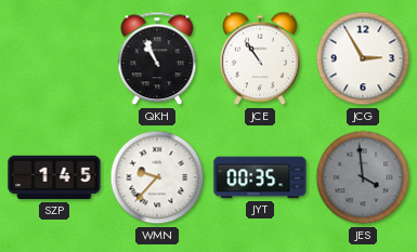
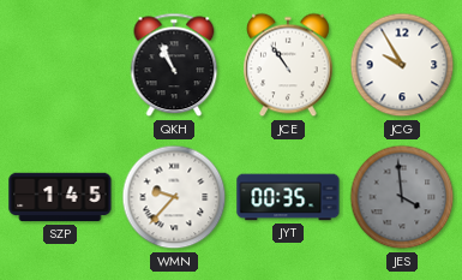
JCG: 2:55 -> 9:55
